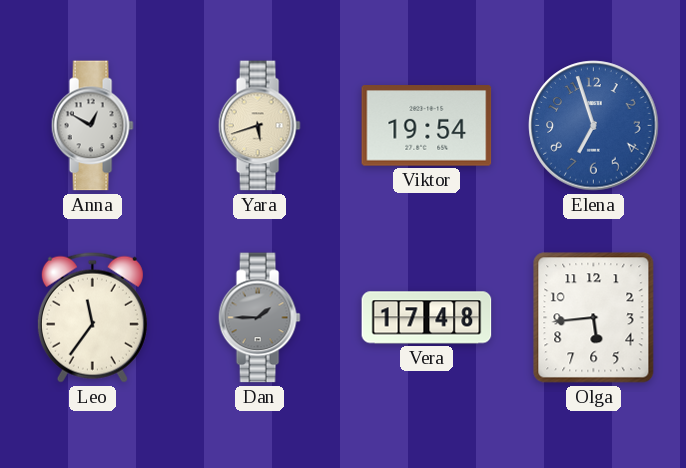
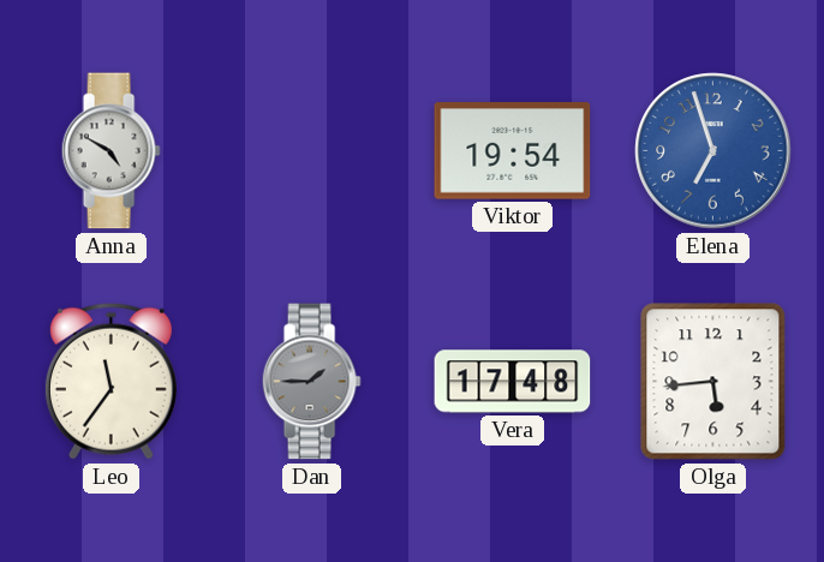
Anna: 12:50 -> 4:50
Yara: 5:42 -> none
